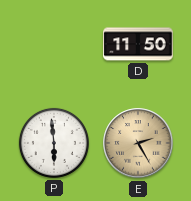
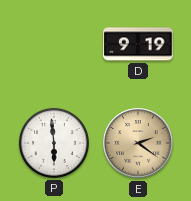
D: 11:50 -> 9:19
E: 2:25 -> 2:21
